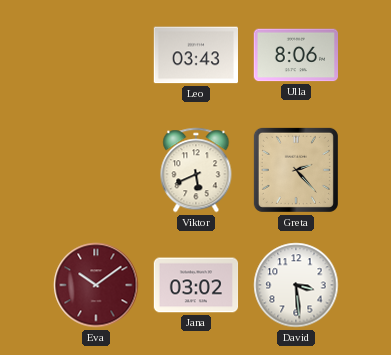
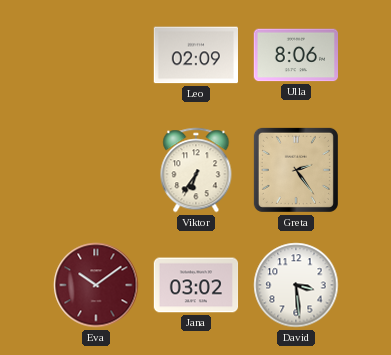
Leo: 03:43 -> 02:09
Viktor: 5:41 -> 6:36
Greta: 2:23 -> 2:24
